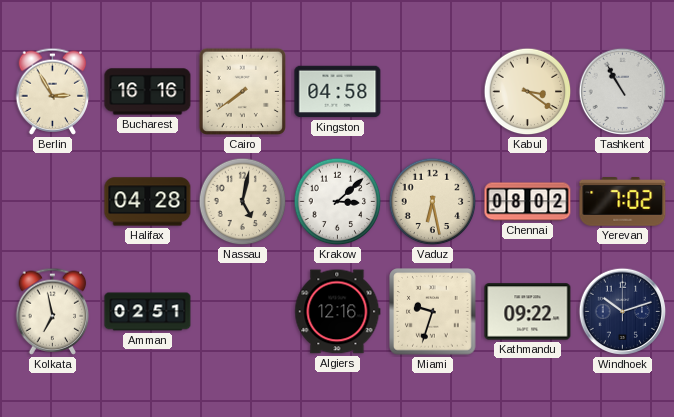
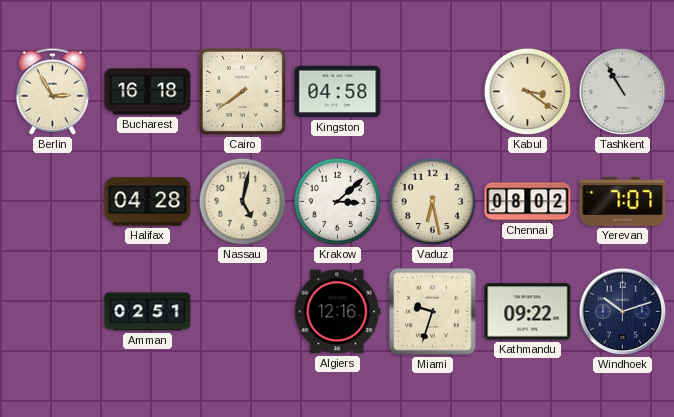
Bucharest: 16:16 -> 16:18
Yerevan: 7:02 -> 7:07
Kolkata: 6:58 -> none
